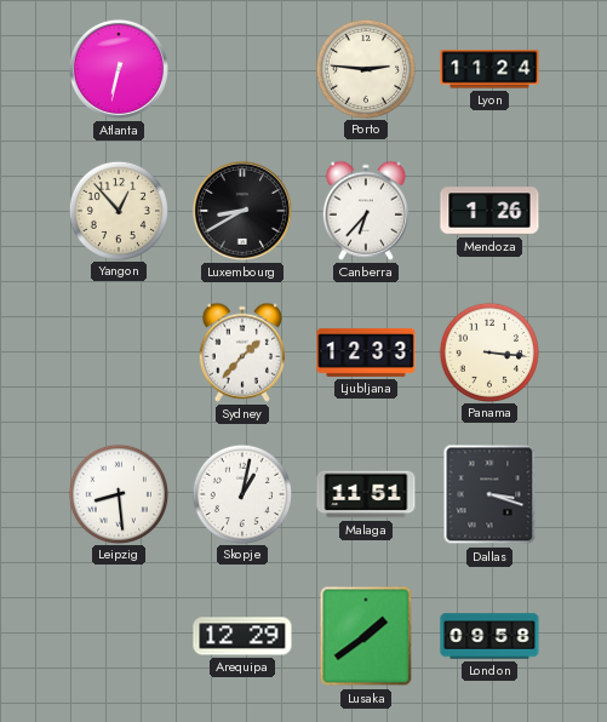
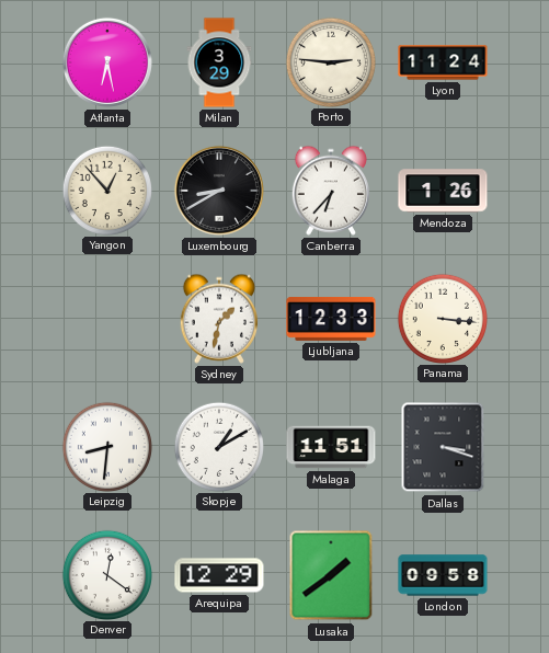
Atlanta: 6:32 -> 6:28
Milan: none -> 3:29
Sydney: 1:37 -> 1:32
Leipzig: 8:29 -> 8:31
Skopje: 1:02 -> 1:10
Denver: none -> 12:21
